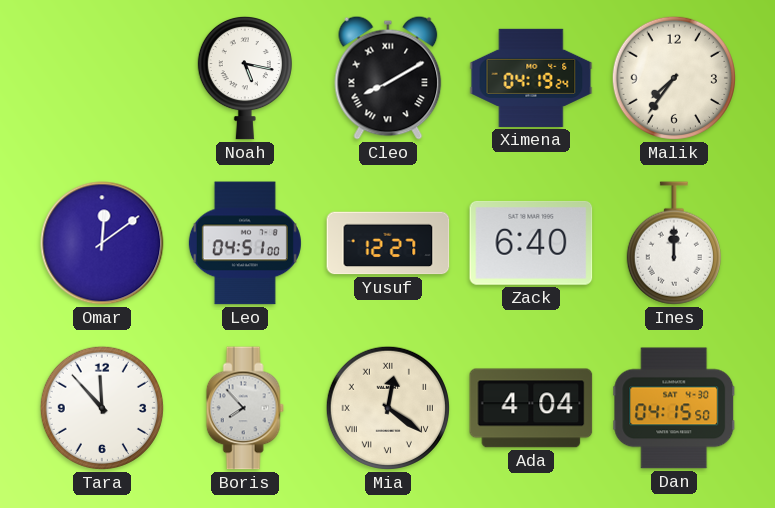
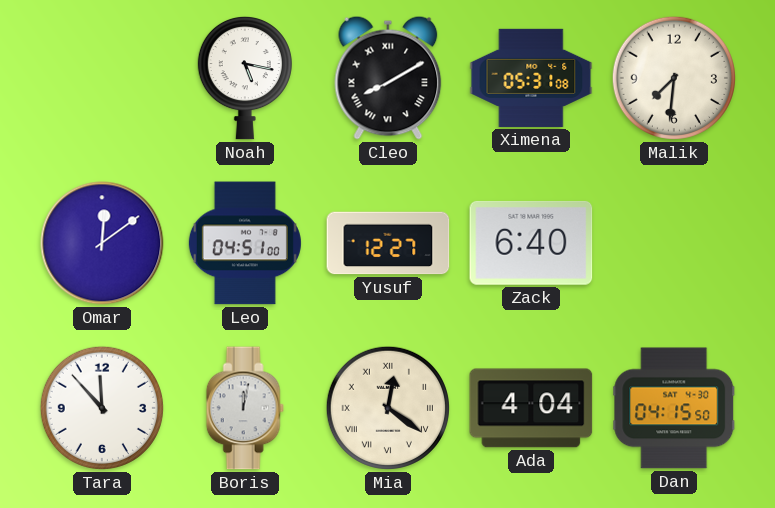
Ximena: 04:19 -> 05:31
Malik: 7:36 -> 7:31
Ines: 12:00 -> none
Boris: 7:53 -> 12:02
